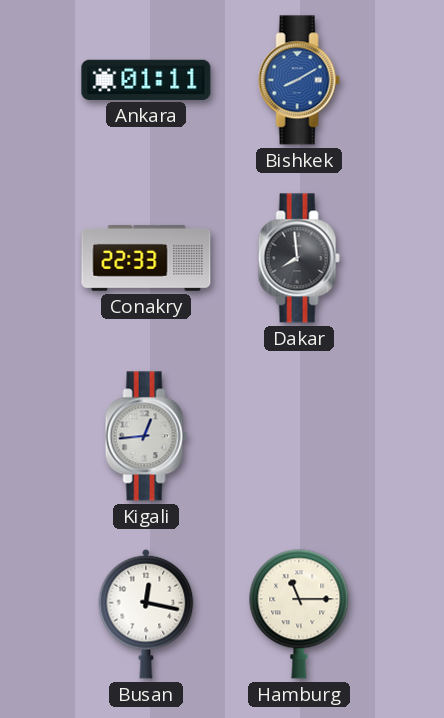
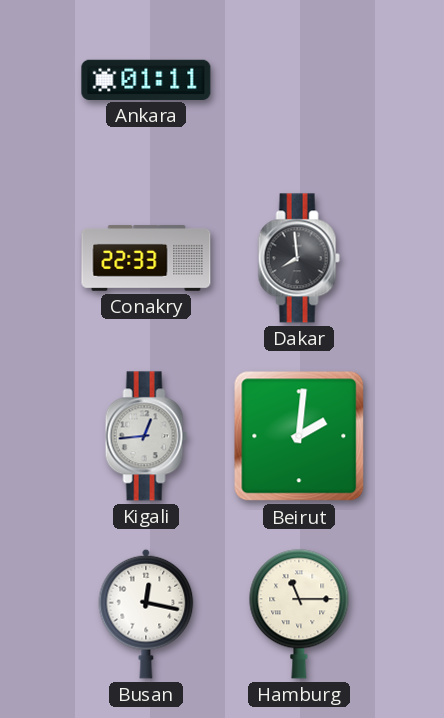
Bishkek: 8:10 -> none
Beirut: none -> 2:01
